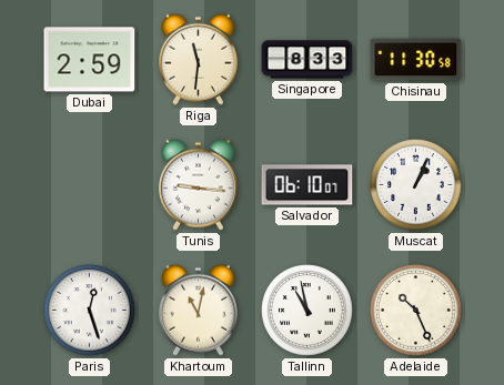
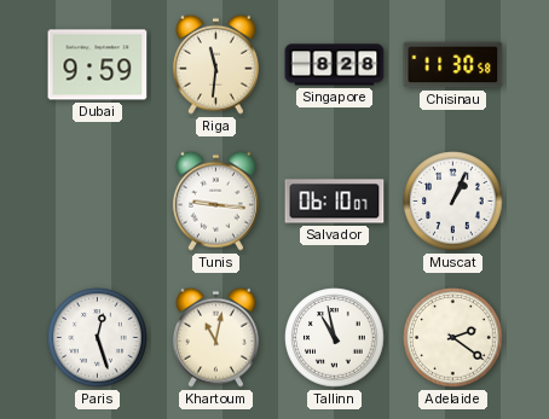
Dubai: 2:59 -> 9:59
Singapore: 8:33 -> 8:28
Adelaide: 10:26 -> 2:21
